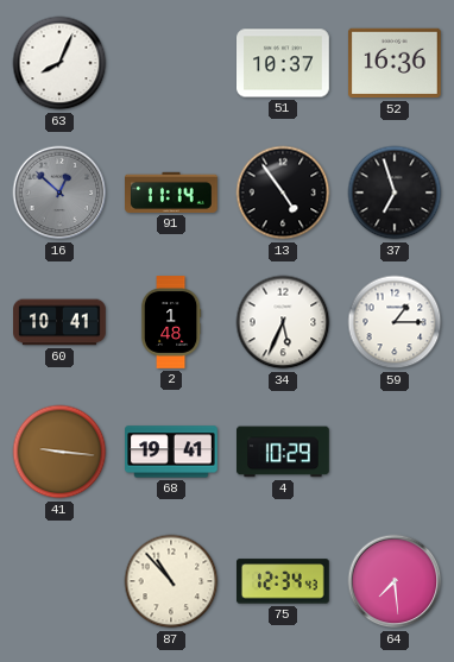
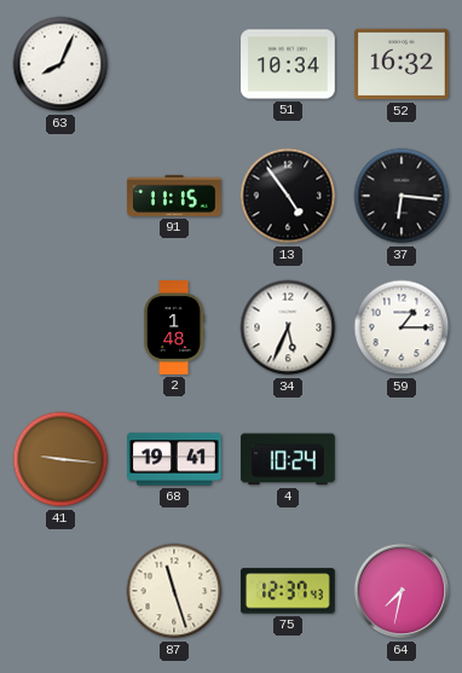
51: 10:37 -> 10:34
52: 16:36 -> 16:32
16: 12:52 -> none
91: 11:14 -> 11:15
37: 6:57 -> 6:16
60: 10:41 -> none
4: 10:29 -> 10:24
87: 10:53 -> 11:27
75: 12:34 -> 12:37
64: 7:29 -> 7:32
